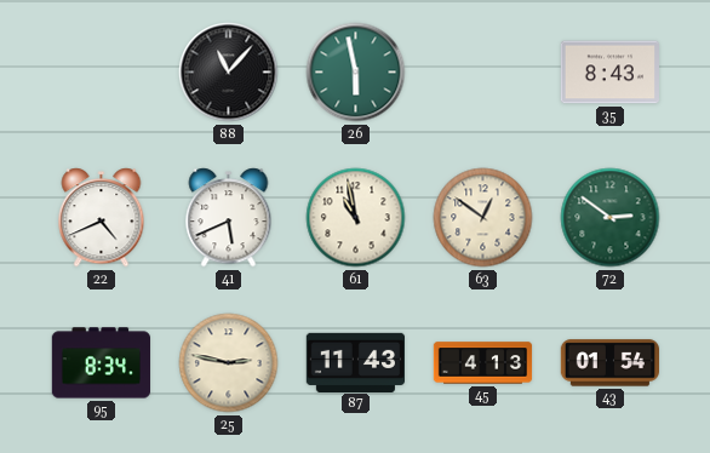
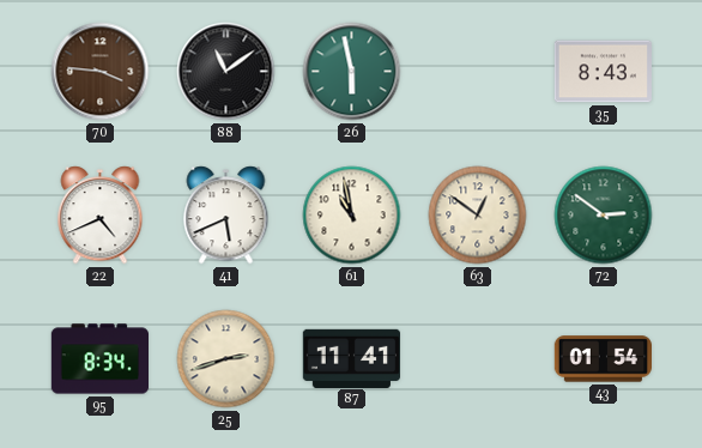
70: none -> 3:46
88: 11:07 -> 11:09
25: 2:47 -> 2:42
87: 11:43 -> 11:41
45: 4:13 -> none
